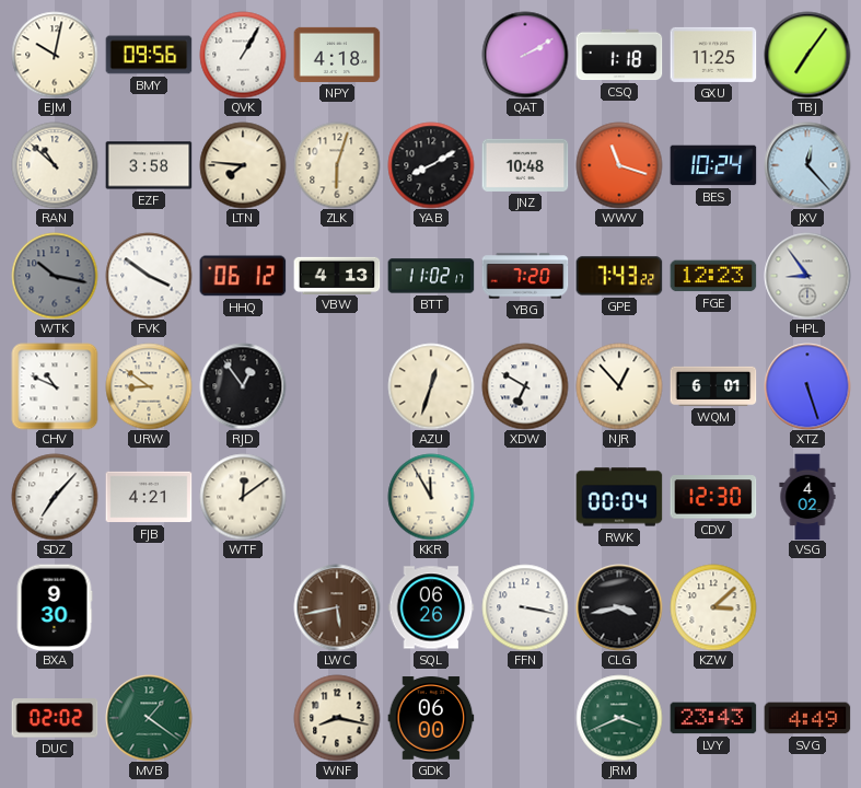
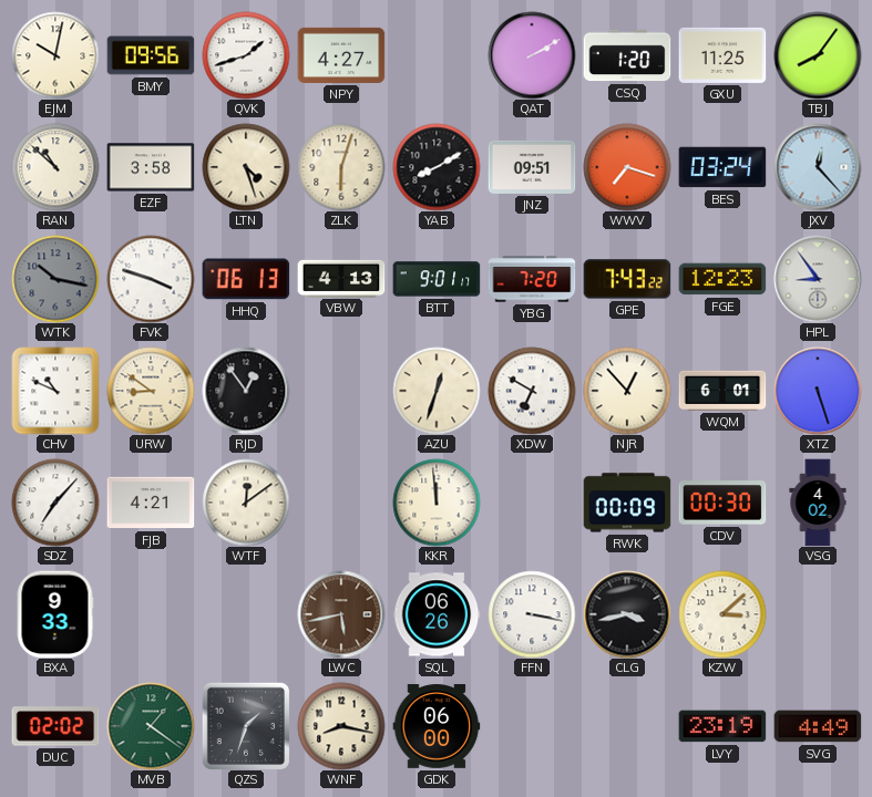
QVK: 1:05 -> 1:42
NPY: 4:18 -> 4:27
CSQ: 1:18 -> 1:20
TBJ: 7:06 -> 8:06
LTN: 7:46 -> 4:27
JNZ: 10:48 -> 09:51
WWV: 11:18 -> 7:18
BES: 10:24 -> 03:24
FVK: 3:51 -> 3:48
HHQ: 06:12 -> 06:13
BTT: 11:02 -> 9:01
KKR: 11:55 -> 11:59
RWK: 00:04 -> 00:09
CDV: 12:30 -> 00:30
BXA: 9:30 -> 9:33
QZS: none -> 1:33
JRM: 3:41 -> none
LVY: 23:43 -> 23:19
